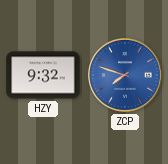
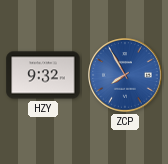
ZCP: 7:48 -> 7:55
